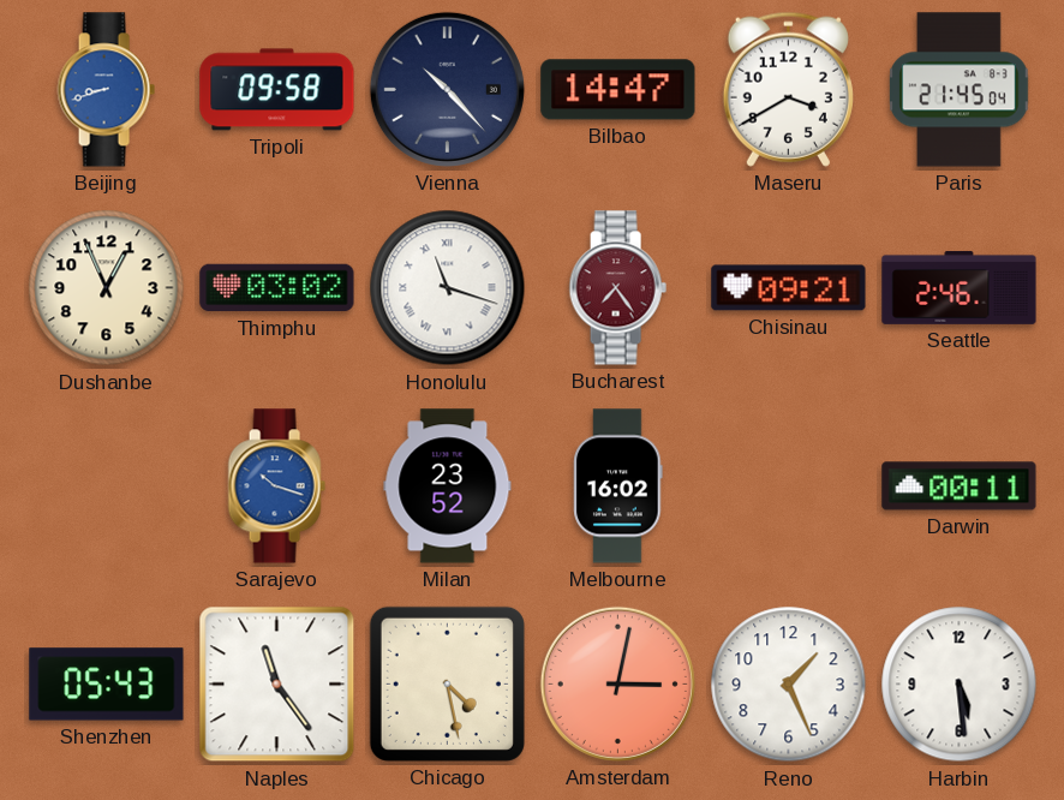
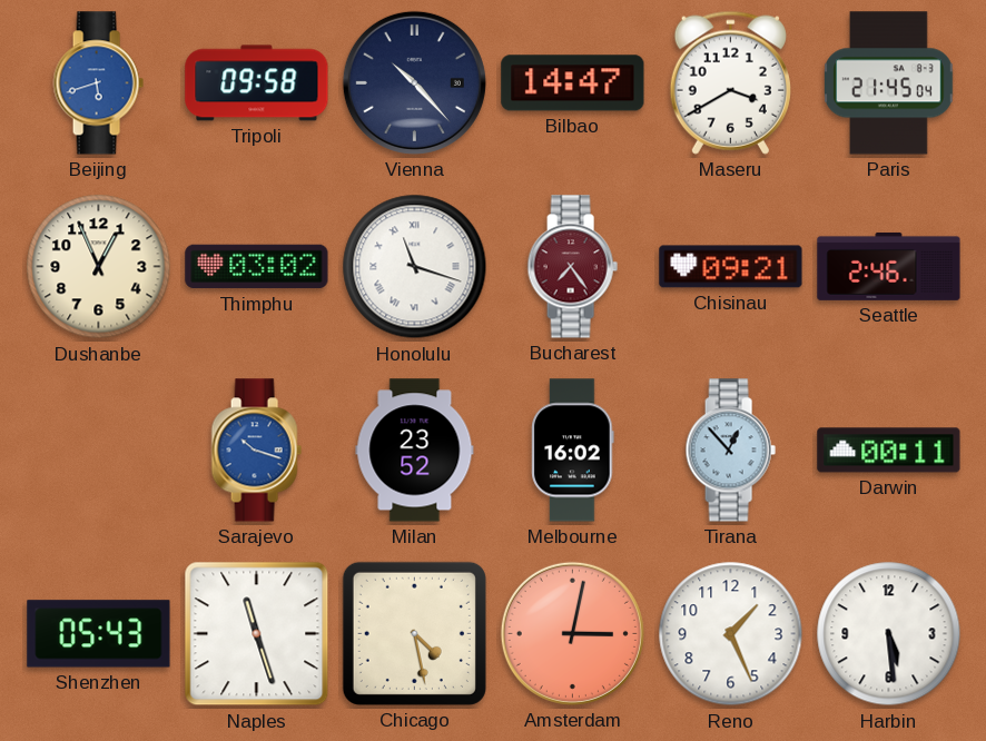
Beijing: 8:42 -> 5:42
Tirana: none -> 12:53
Naples: 11:24 -> 11:27
